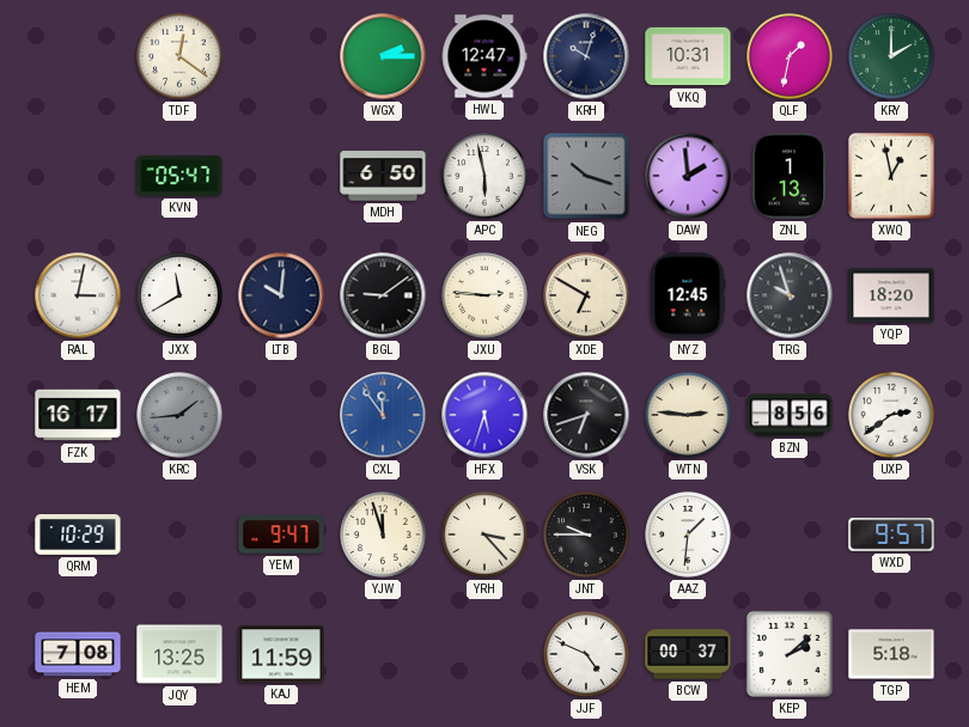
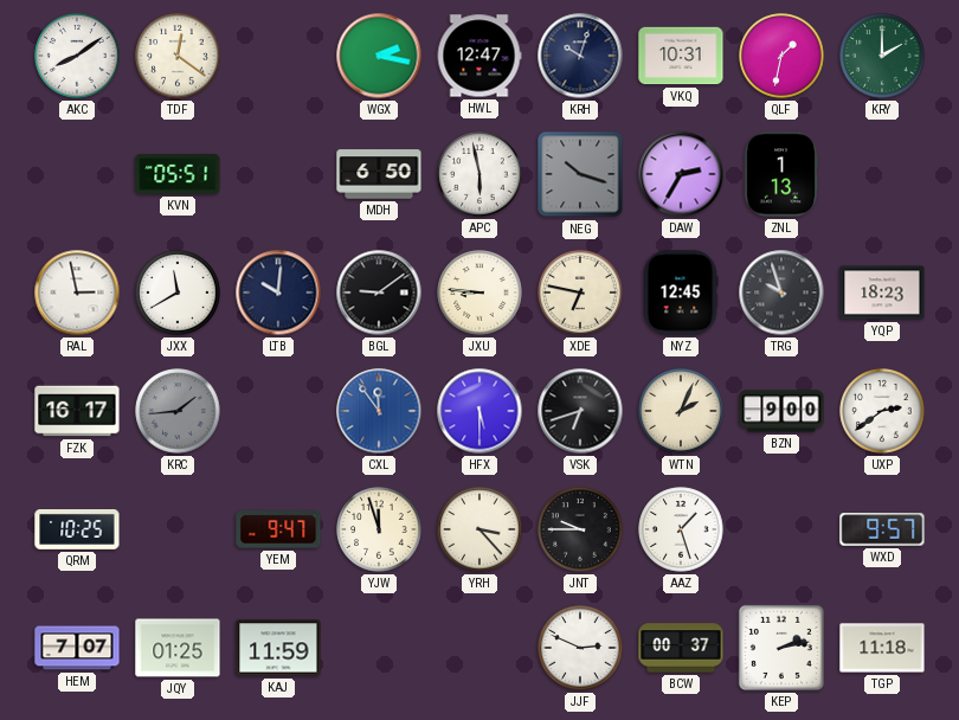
AKC: none -> 8:09
WGX: 2:15 -> 2:17
KVN: 05:47 -> 05:51
DAW: 1:59 -> 2:35
XWQ: 12:58 -> none
RAL: 3:02 -> 2:58
JXU: 2:46 -> 8:46
XDE: 6:50 -> 6:47
YQP: 18:20 -> 18:23
HFX: 5:33 -> 5:30
WTN: 2:46 -> 2:04
BZN: 8:56 -> 9:00
QRM: 10:29 -> 10:25
AAZ: 1:31 -> 1:27
HEM: 7:08 -> 7:07
JQY: 13:25 -> 01:25
JJF: 4:49 -> 2:49
KEP: 2:08 -> 2:13
TGP: 5:18 -> 11:18
